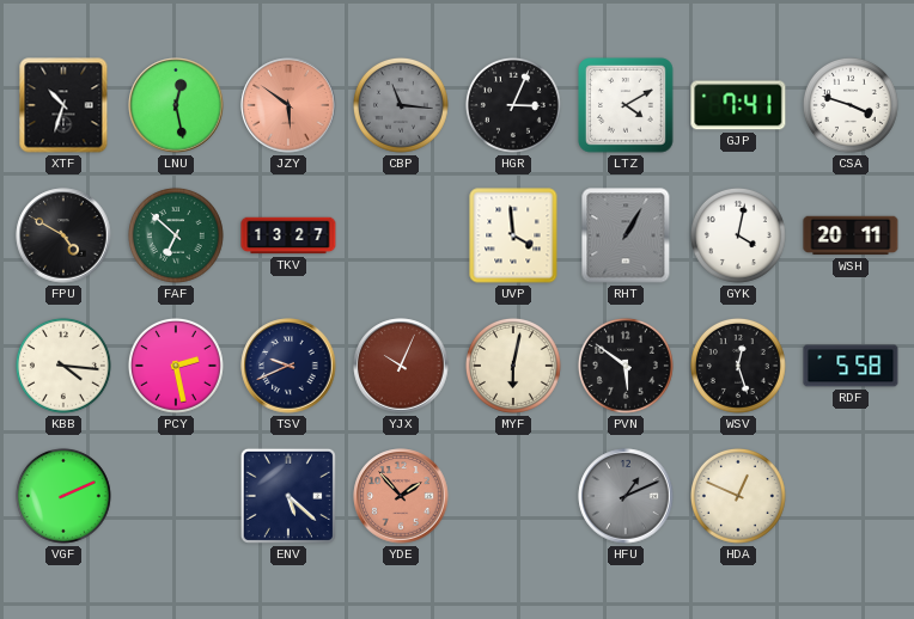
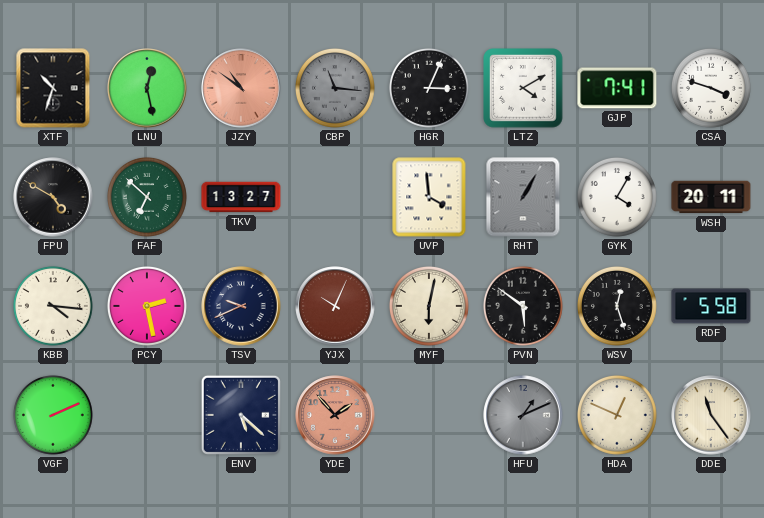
JZY: 5:51 -> 10:51
GYK: 4:02 -> 4:05
DDE: none -> 11:24
